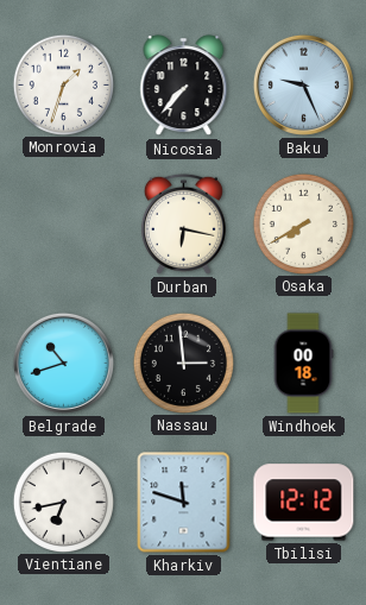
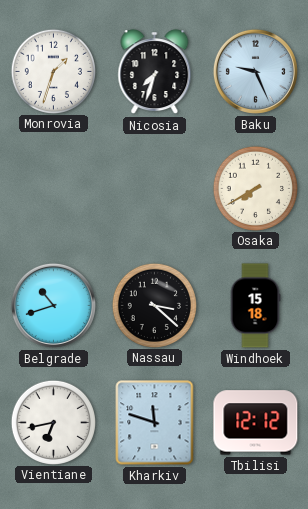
Nicosia: 7:37 -> 7:33
Durban: 6:17 -> none
Nassau: 2:59 -> 3:22
Windhoek: 00:18 -> 15:18
